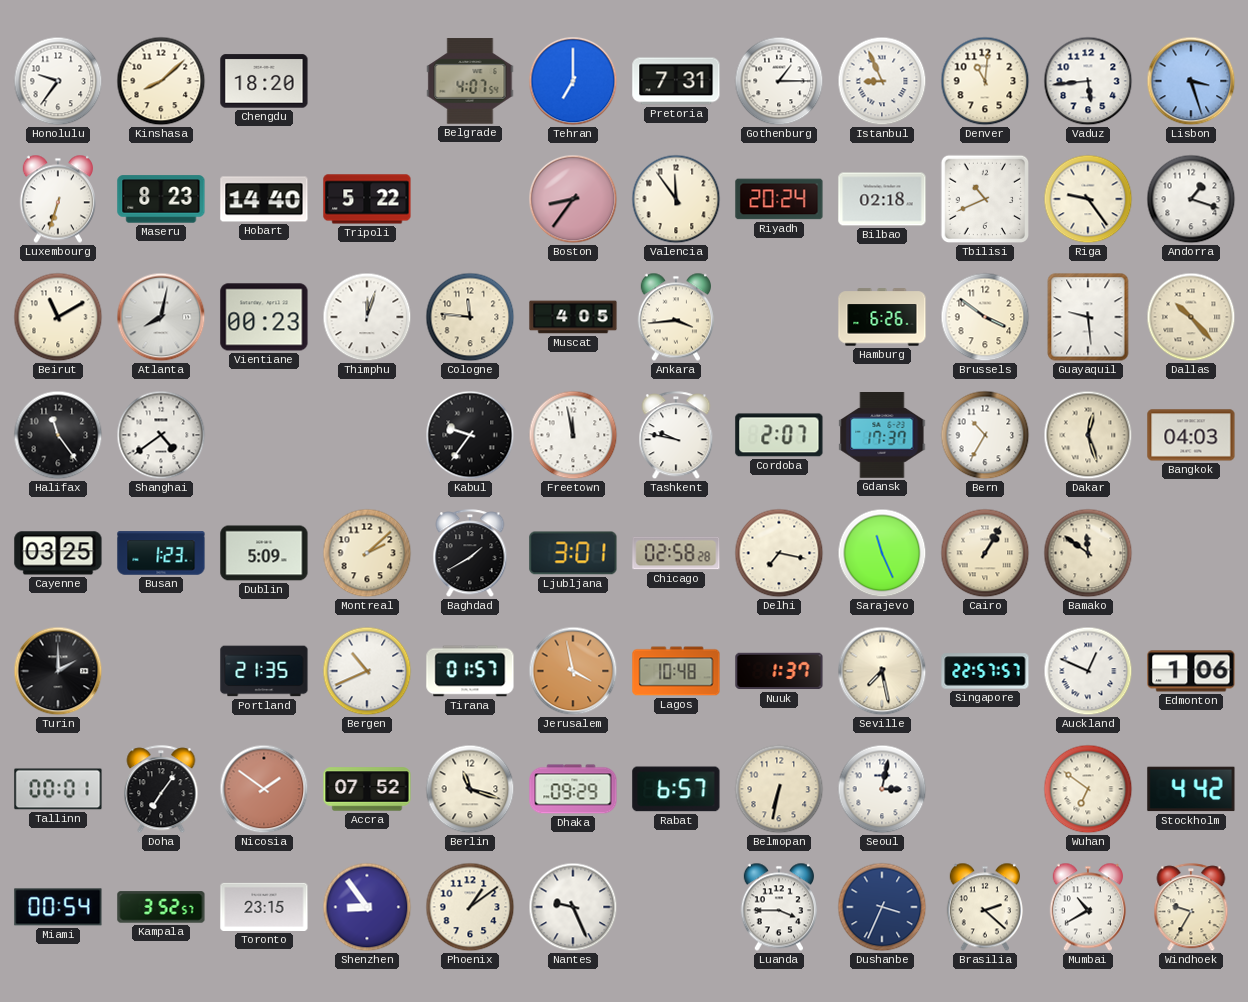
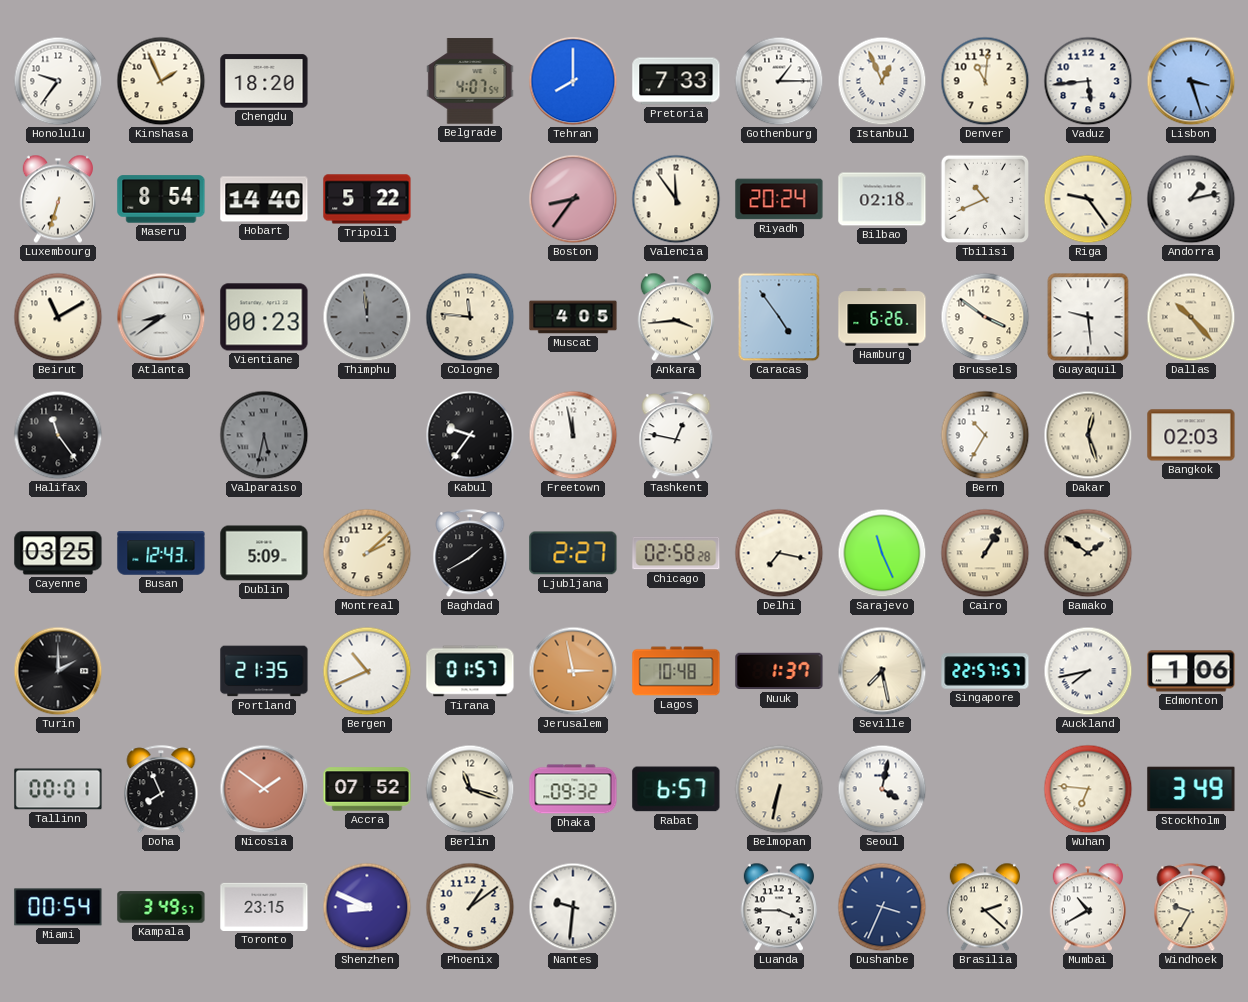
Kinshasa: 8:08 -> 1:56
Tehran: 7:00 -> 8:00
Pretoria: 7:31 -> 7:33
Istanbul: 8:56 -> 12:56
Maseru: 8:23 -> 8:54
Andorra: 1:18 -> 1:13
Atlanta: 8:02 -> 8:39
Thimphu: 12:03 -> 11:59
Thimphu dial: white -> grey
Caracas: none -> 4:54
Shanghai: 4:39 -> none
Valparaiso: none -> 5:32
Tashkent: 9:47 -> 12:47
Cordoba: 2:07 -> none
Gdansk: 17:37 -> none
Bangkok: 04:03 -> 02:03
Busan: 1:23 -> 12:43
Ljubljana: 3:01 -> 2:27
Bamako: 11:51 -> 1:51
Jerusalem: 3:58 -> 2:58
Auckland: 12:49 -> 7:43
Doha: 7:06 -> 7:56
Dhaka: 09:29 -> 09:32
Seoul: 3:02 -> 4:02
Wuhan: 6:51 -> 6:46
Stockholm: 4:42 -> 3:49
Kampala: 3:52 -> 3:49
Shenzhen: 8:54 -> 8:49
Nantes: 9:26 -> 9:31
